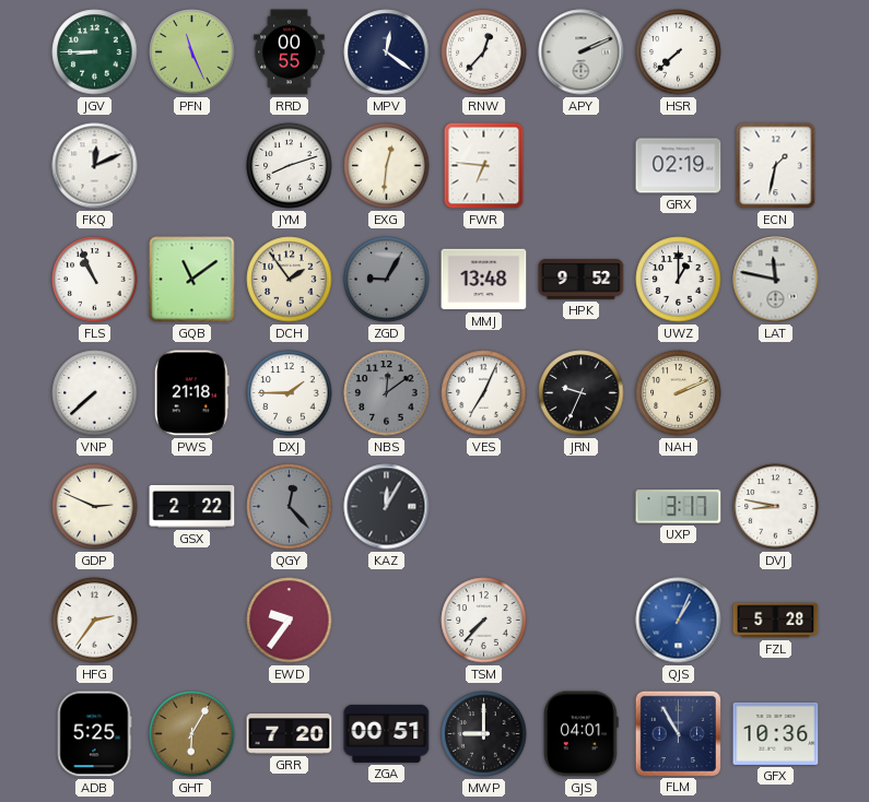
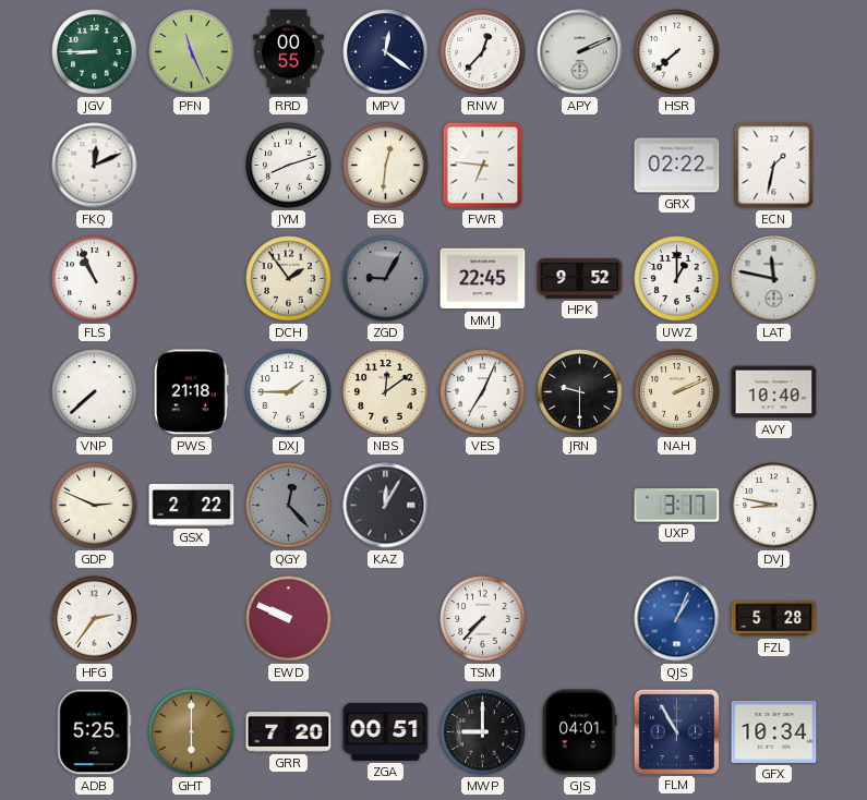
GRX: 02:19 -> 02:22
GQB: 11:09 -> none
MMJ: 13:48 -> 22:45
NBS dial: grey -> cream
JRN: 9:34 -> 9:30
AVY: none -> 10:40
EWD: 9:36 -> 9:49
GHT: 6:05 -> 6:00
GFX: 10:36 -> 10:34
